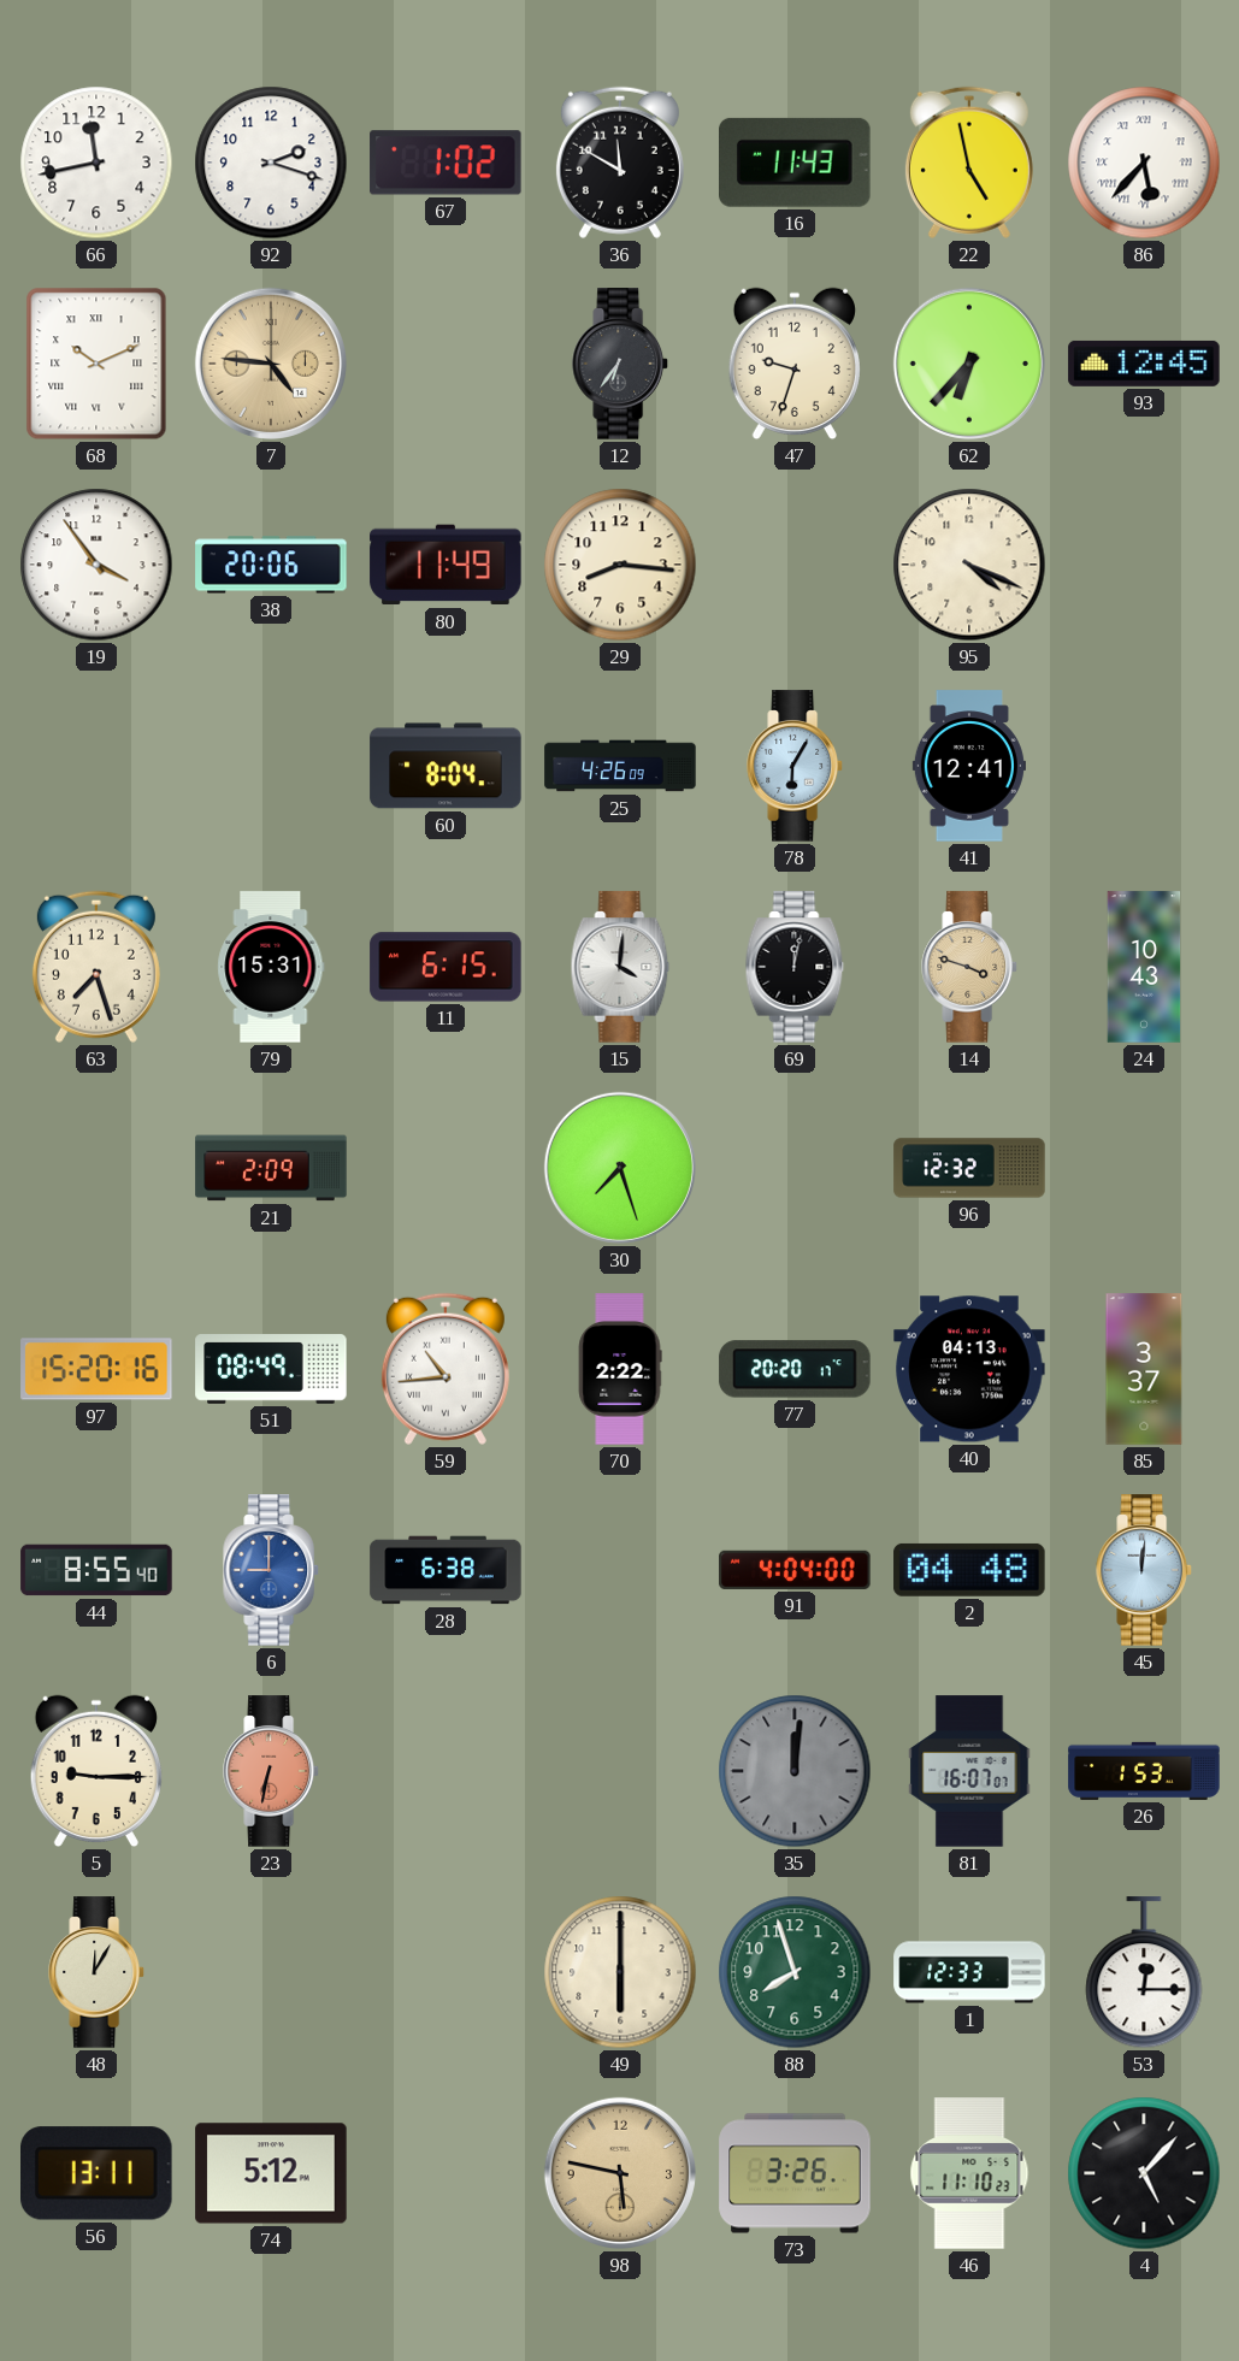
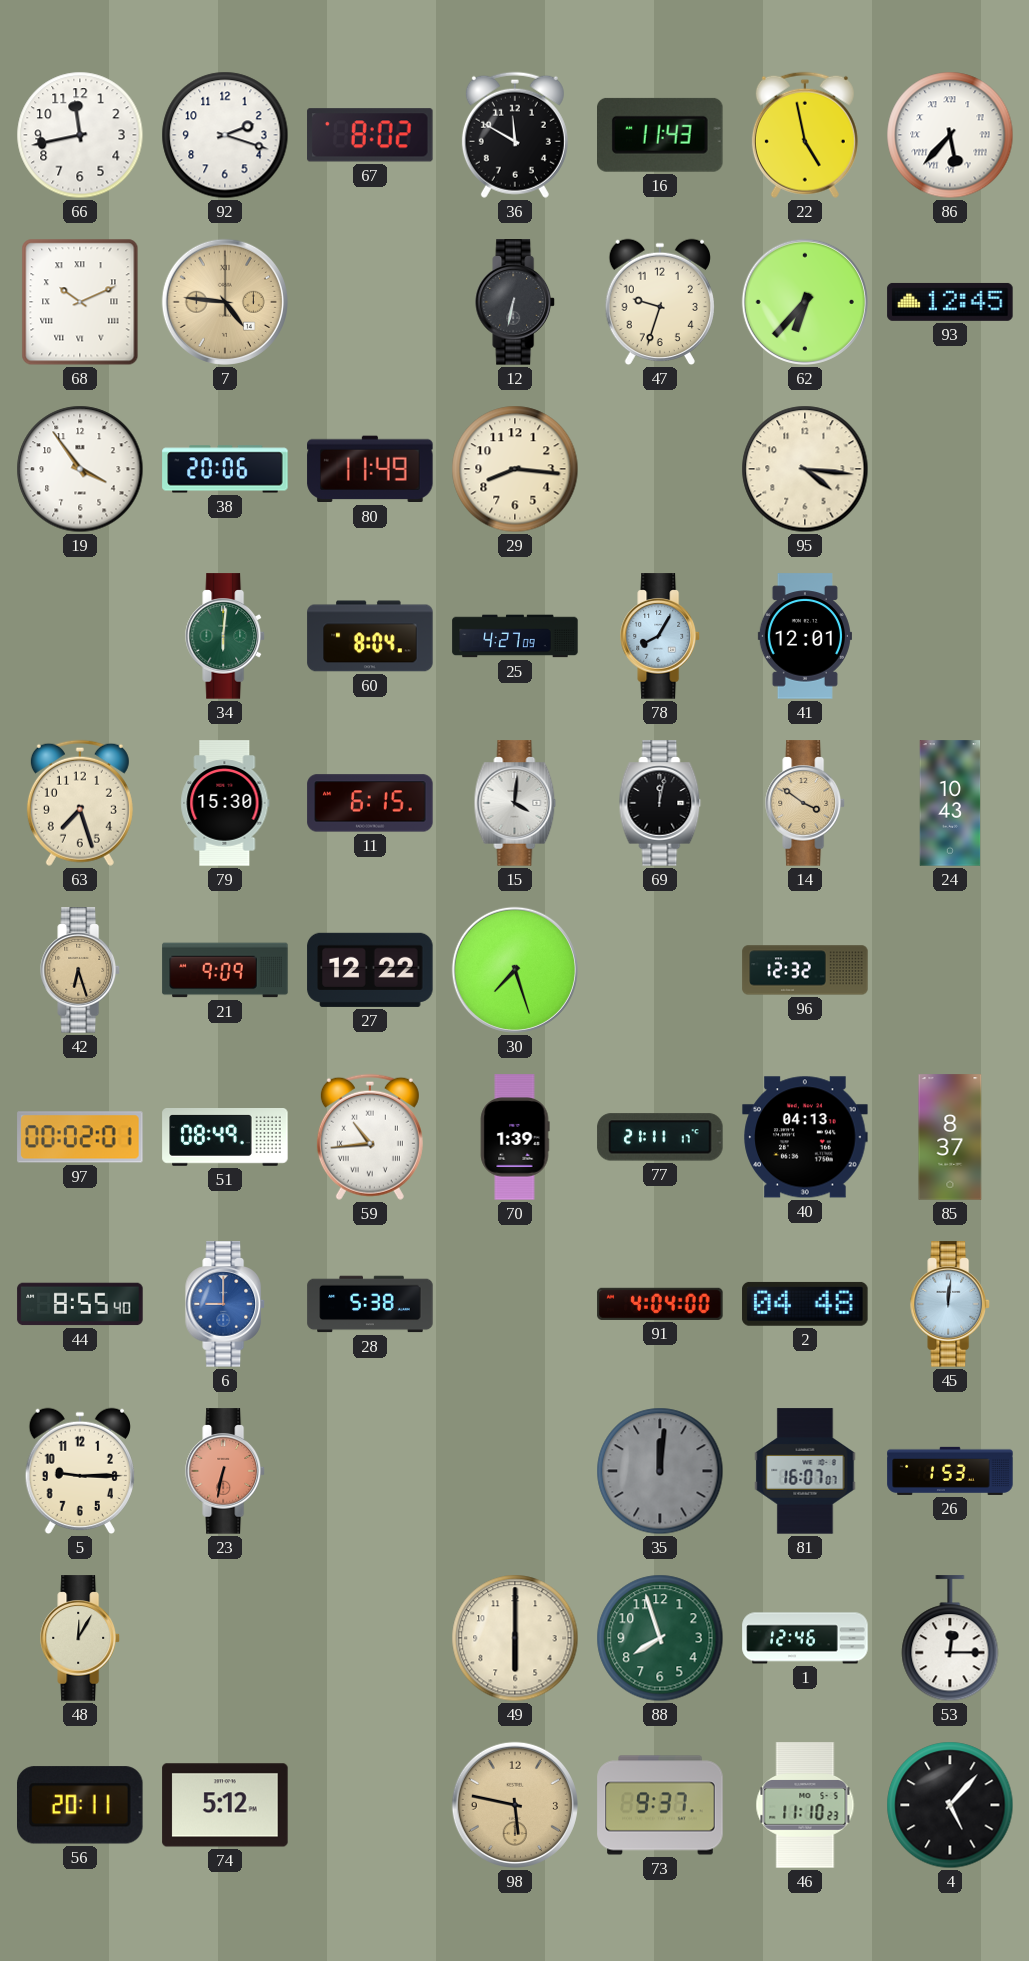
67: 1:02 -> 8:02
12: 6:36 -> 6:32
95: 4:19 -> 4:16
34: none -> 6:01
25: 4:26 -> 4:27
78: 6:05 -> 8:05
41: 12:41 -> 12:01
79: 15:31 -> 15:30
14: 3:48 -> 3:51
42: none -> 6:27
21: 2:09 -> 9:09
27: none -> 12:22
97: 15:20 -> 00:02
70: 2:22 -> 1:39
77: 20:20 -> 21:11
85: 3:37 -> 8:37
28: 6:38 -> 5:38
1: 12:33 -> 12:46
56: 13:11 -> 20:11
73: 3:26 -> 9:37
